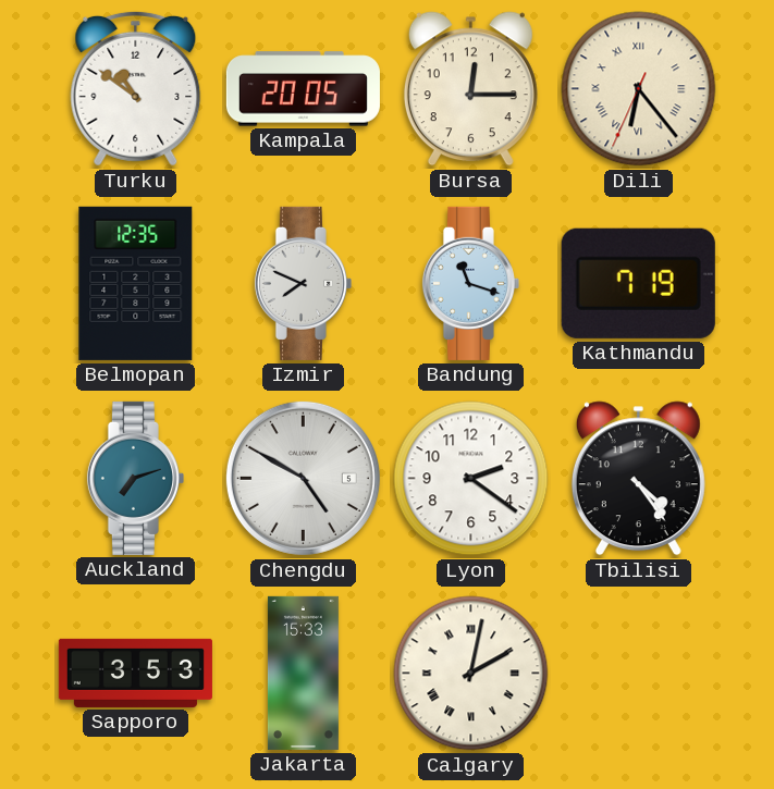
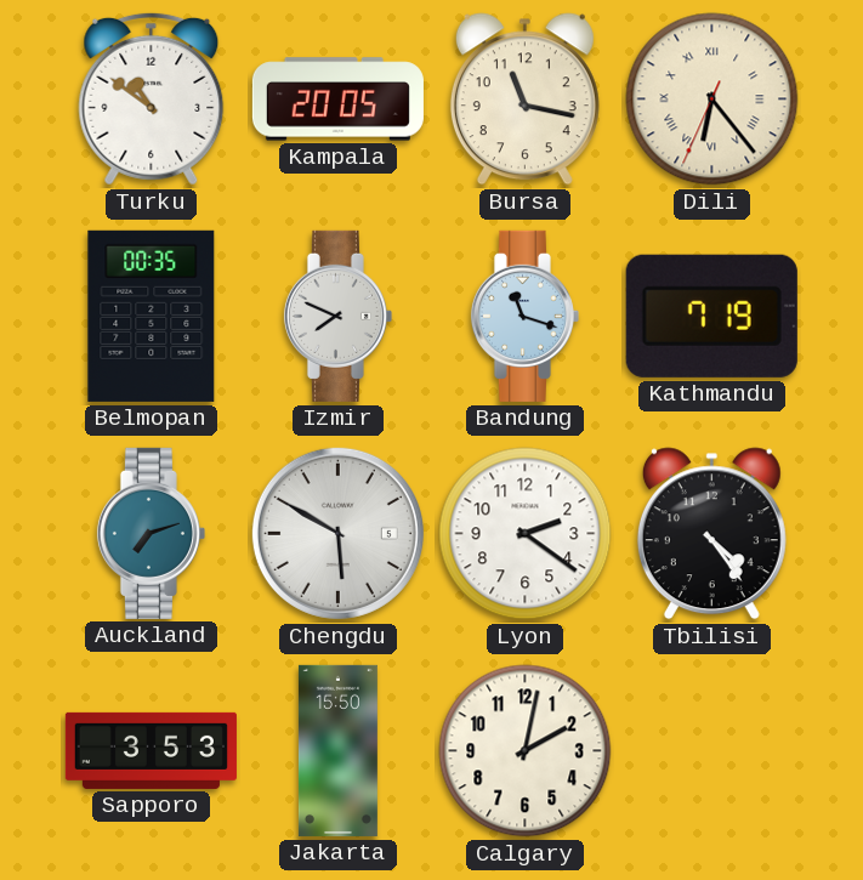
Bursa: 12:15 -> 11:17
Belmopan: 12:35 -> 00:35
Chengdu: 4:50 -> 5:50
Jakarta: 15:33 -> 15:50
Calgary numerals: Roman -> Arabic
